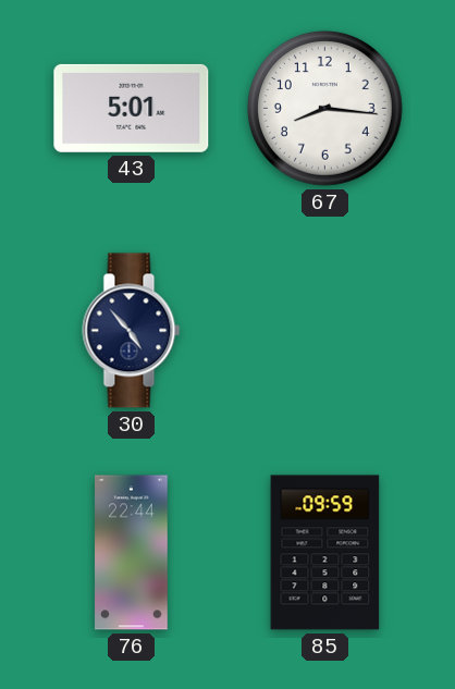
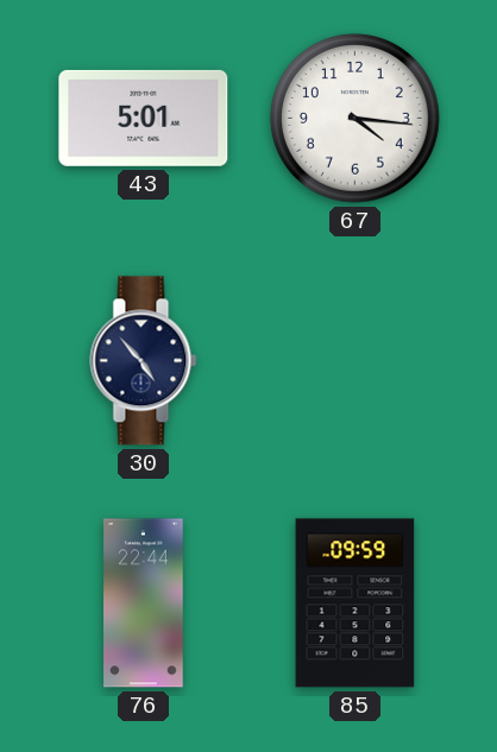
67: 8:16 -> 4:16
